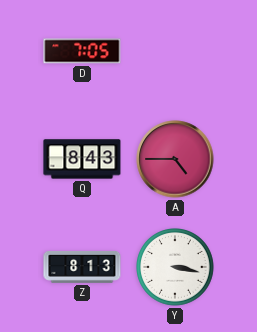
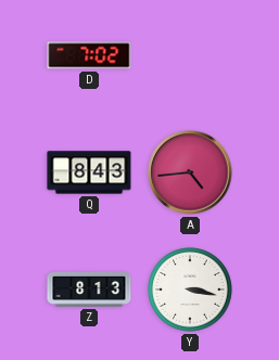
D: 7:05 -> 7:02
A: 4:45 -> 4:44
